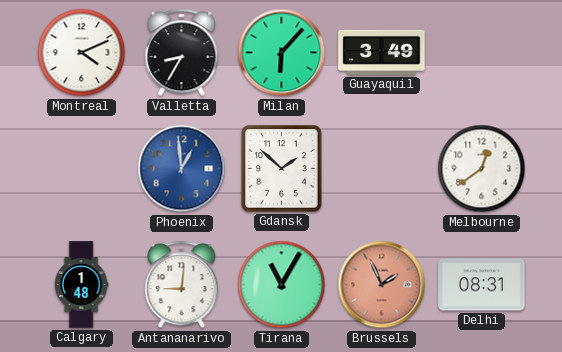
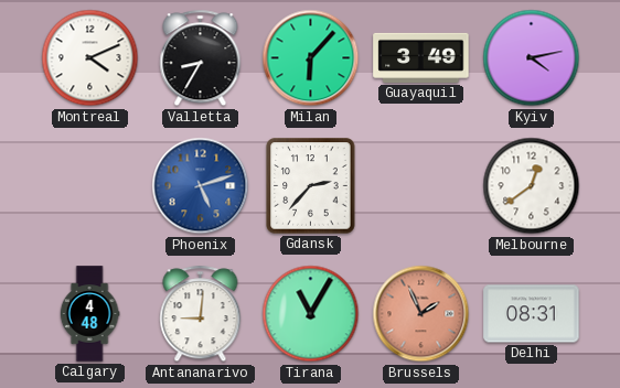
Kyiv: none -> 4:13
Phoenix: 12:59 -> 5:12
Gdansk: 1:52 -> 2:37
Calgary: 1:48 -> 4:48
